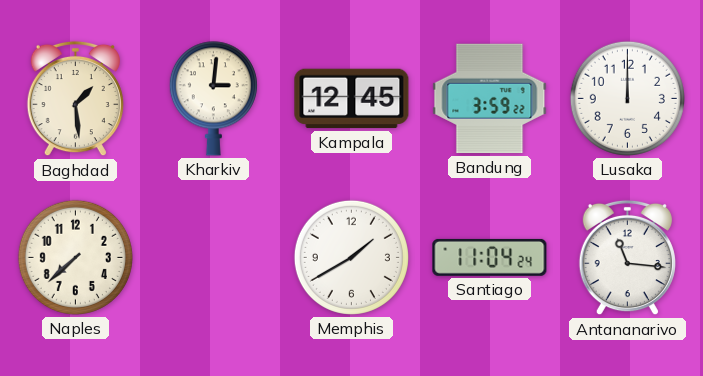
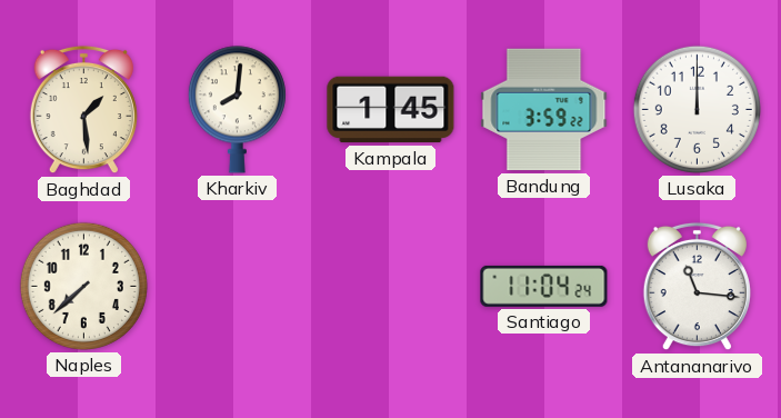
Kharkiv: 3:01 -> 8:01
Kampala: 12:45 -> 1:45
Memphis: 1:40 -> none
